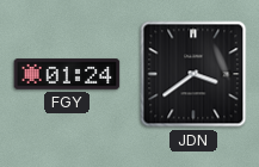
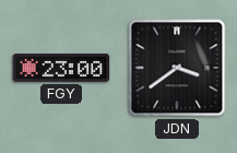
FGY: 01:24 -> 23:00
